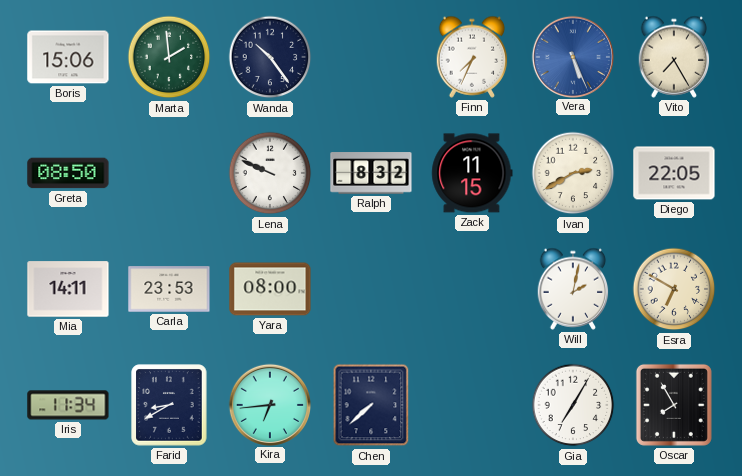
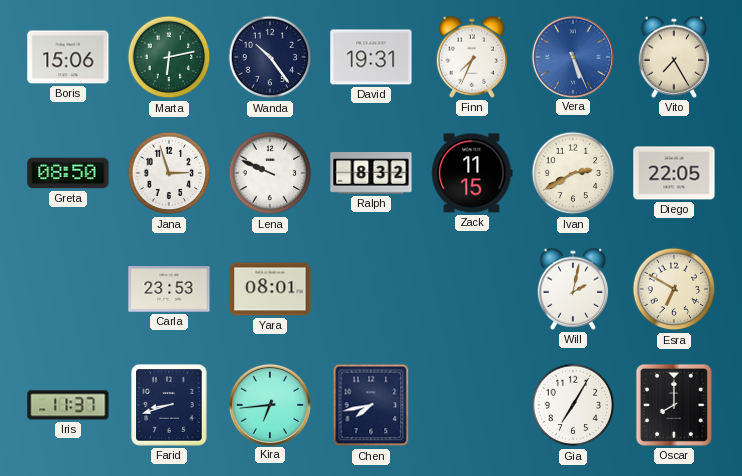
Marta: 1:59 -> 6:13
David: none -> 19:31
Jana: none -> 2:57
Mia: 14:11 -> none
Yara: 08:00 -> 08:01
Iris: 11:34 -> 11:37
Farid: 8:40 -> 8:42
Chen: 7:38 -> 7:43
Oscar: 7:55 -> 8:00
